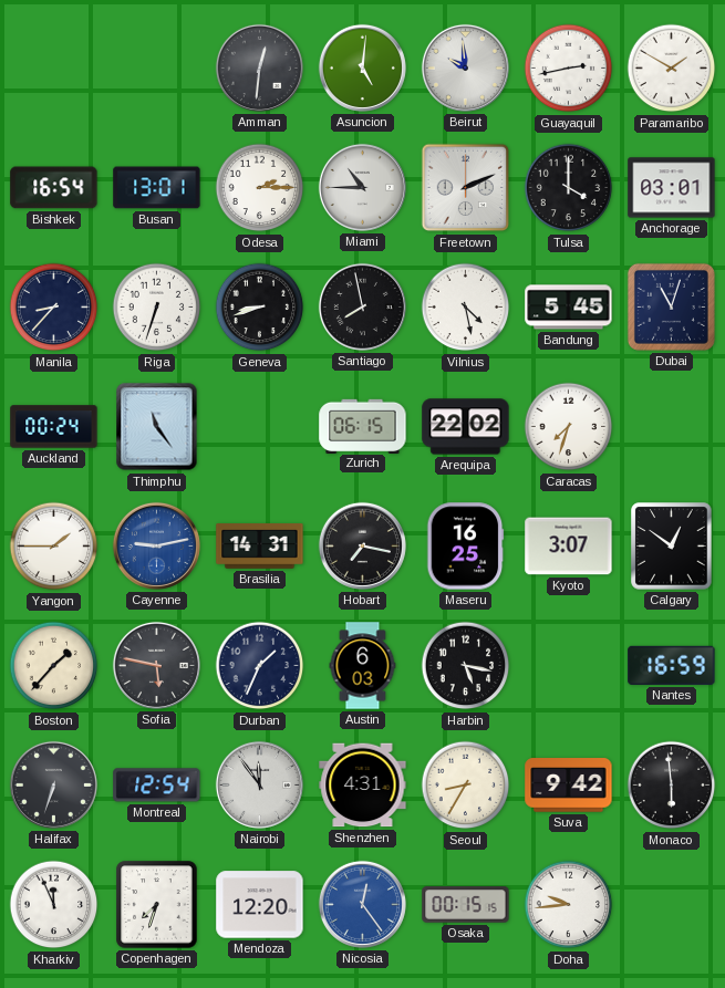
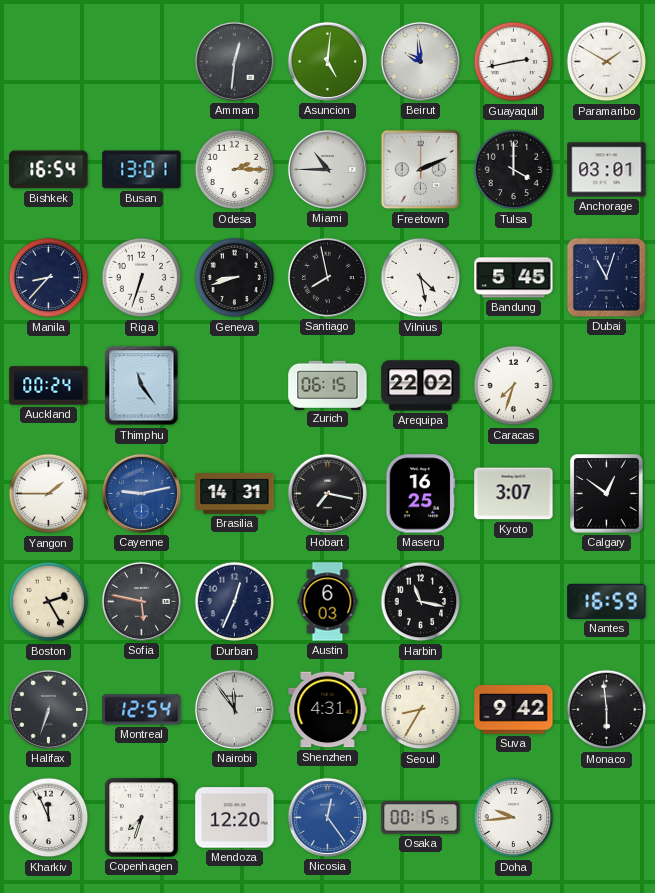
Boston: 1:37 -> 2:25
Durban: 1:34 -> 12:34
Harbin: 5:17 -> 11:17
